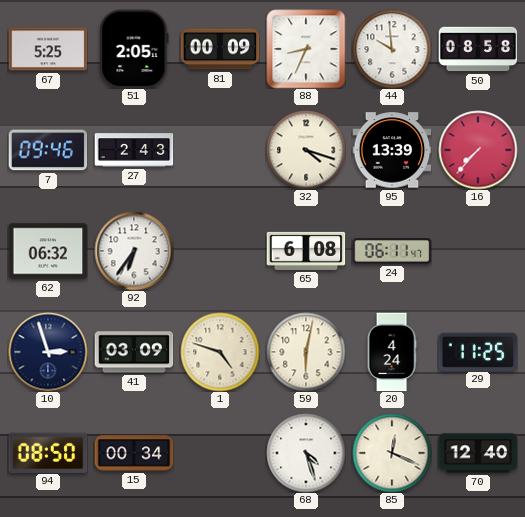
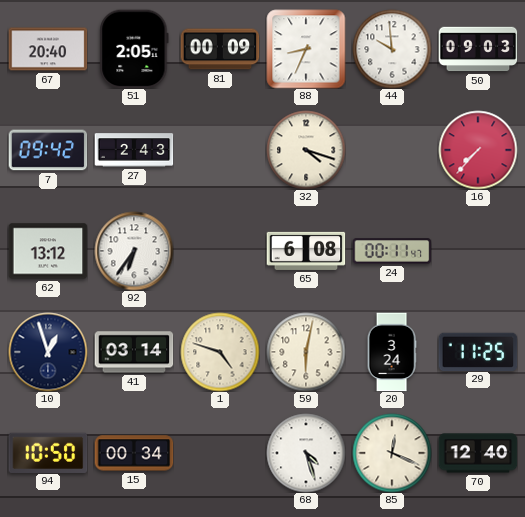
67: 5:25 -> 20:40
50: 08:58 -> 09:03
7: 09:46 -> 09:42
95: 13:39 -> none
62: 06:32 -> 13:12
24: 06:11 -> 00:11
10: 2:57 -> 12:57
41: 03:09 -> 03:14
20: 4:24 -> 3:24
94: 08:50 -> 10:50
